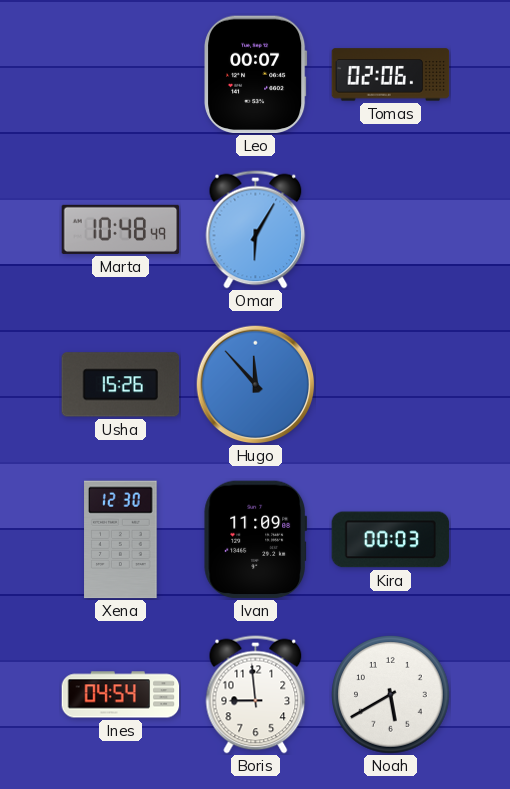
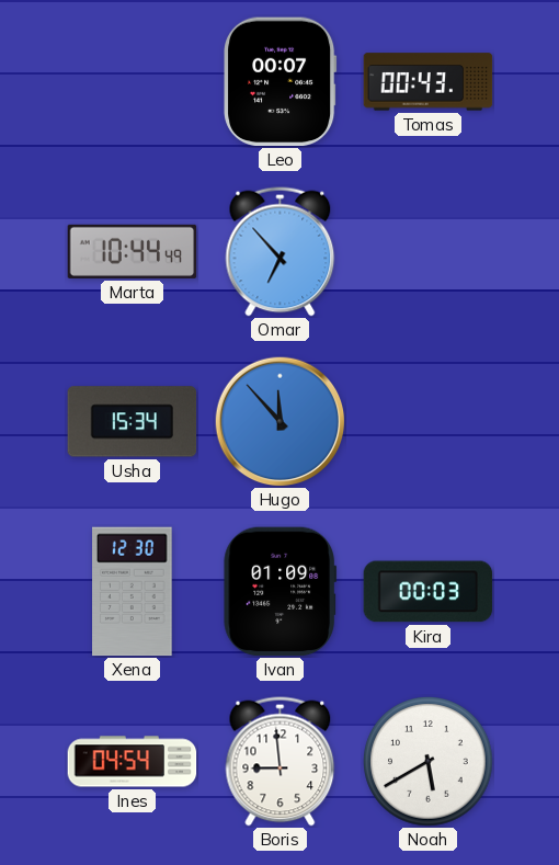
Tomas: 02:06 -> 00:43
Marta: 10:48 -> 10:44
Omar: 6:05 -> 6:53
Usha: 15:26 -> 15:34
Ivan: 11:09 -> 01:09
